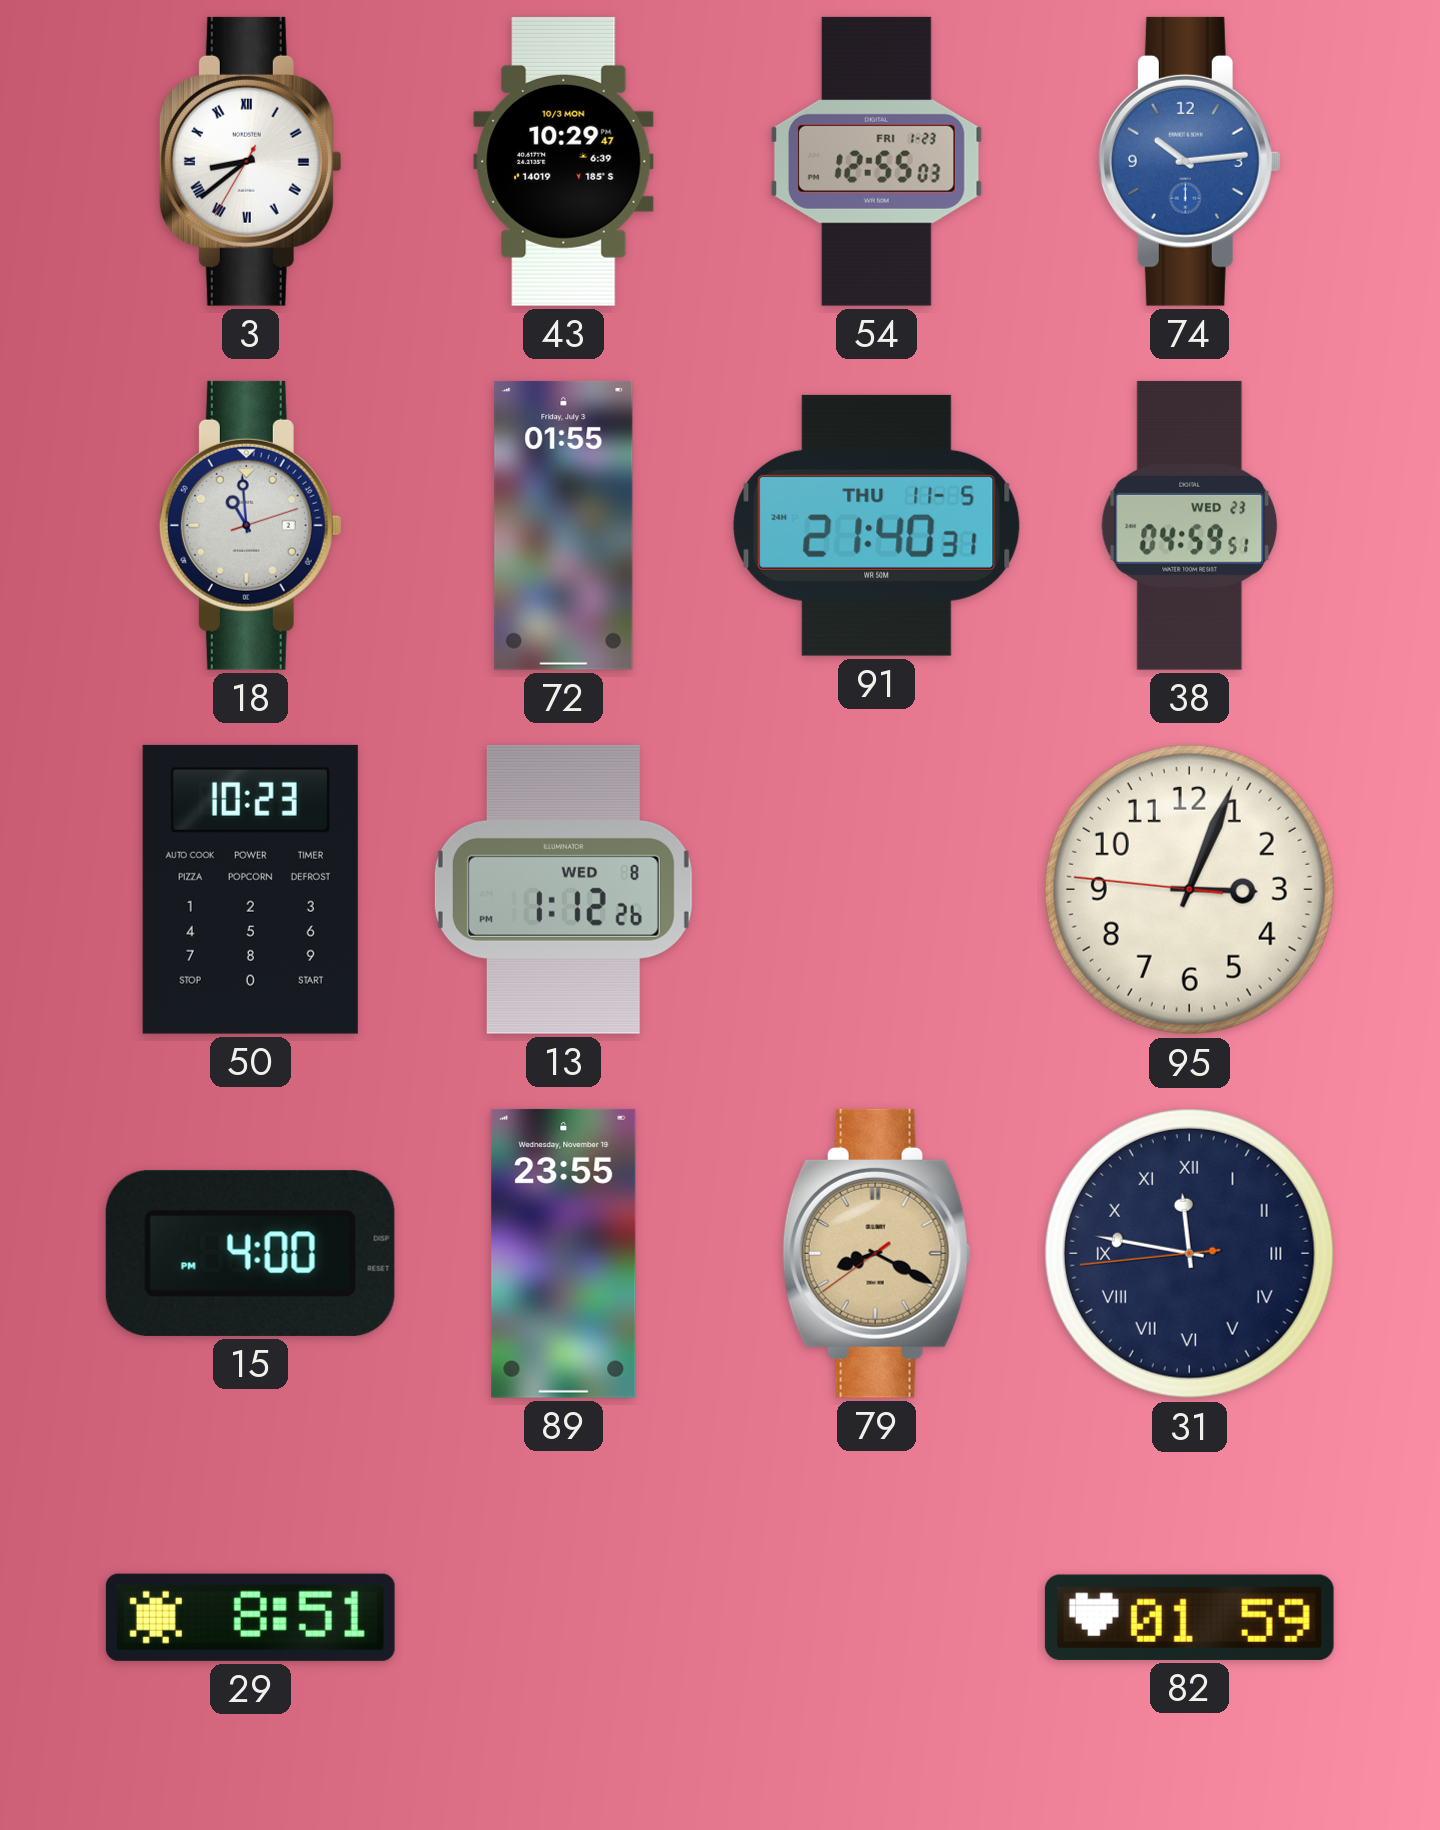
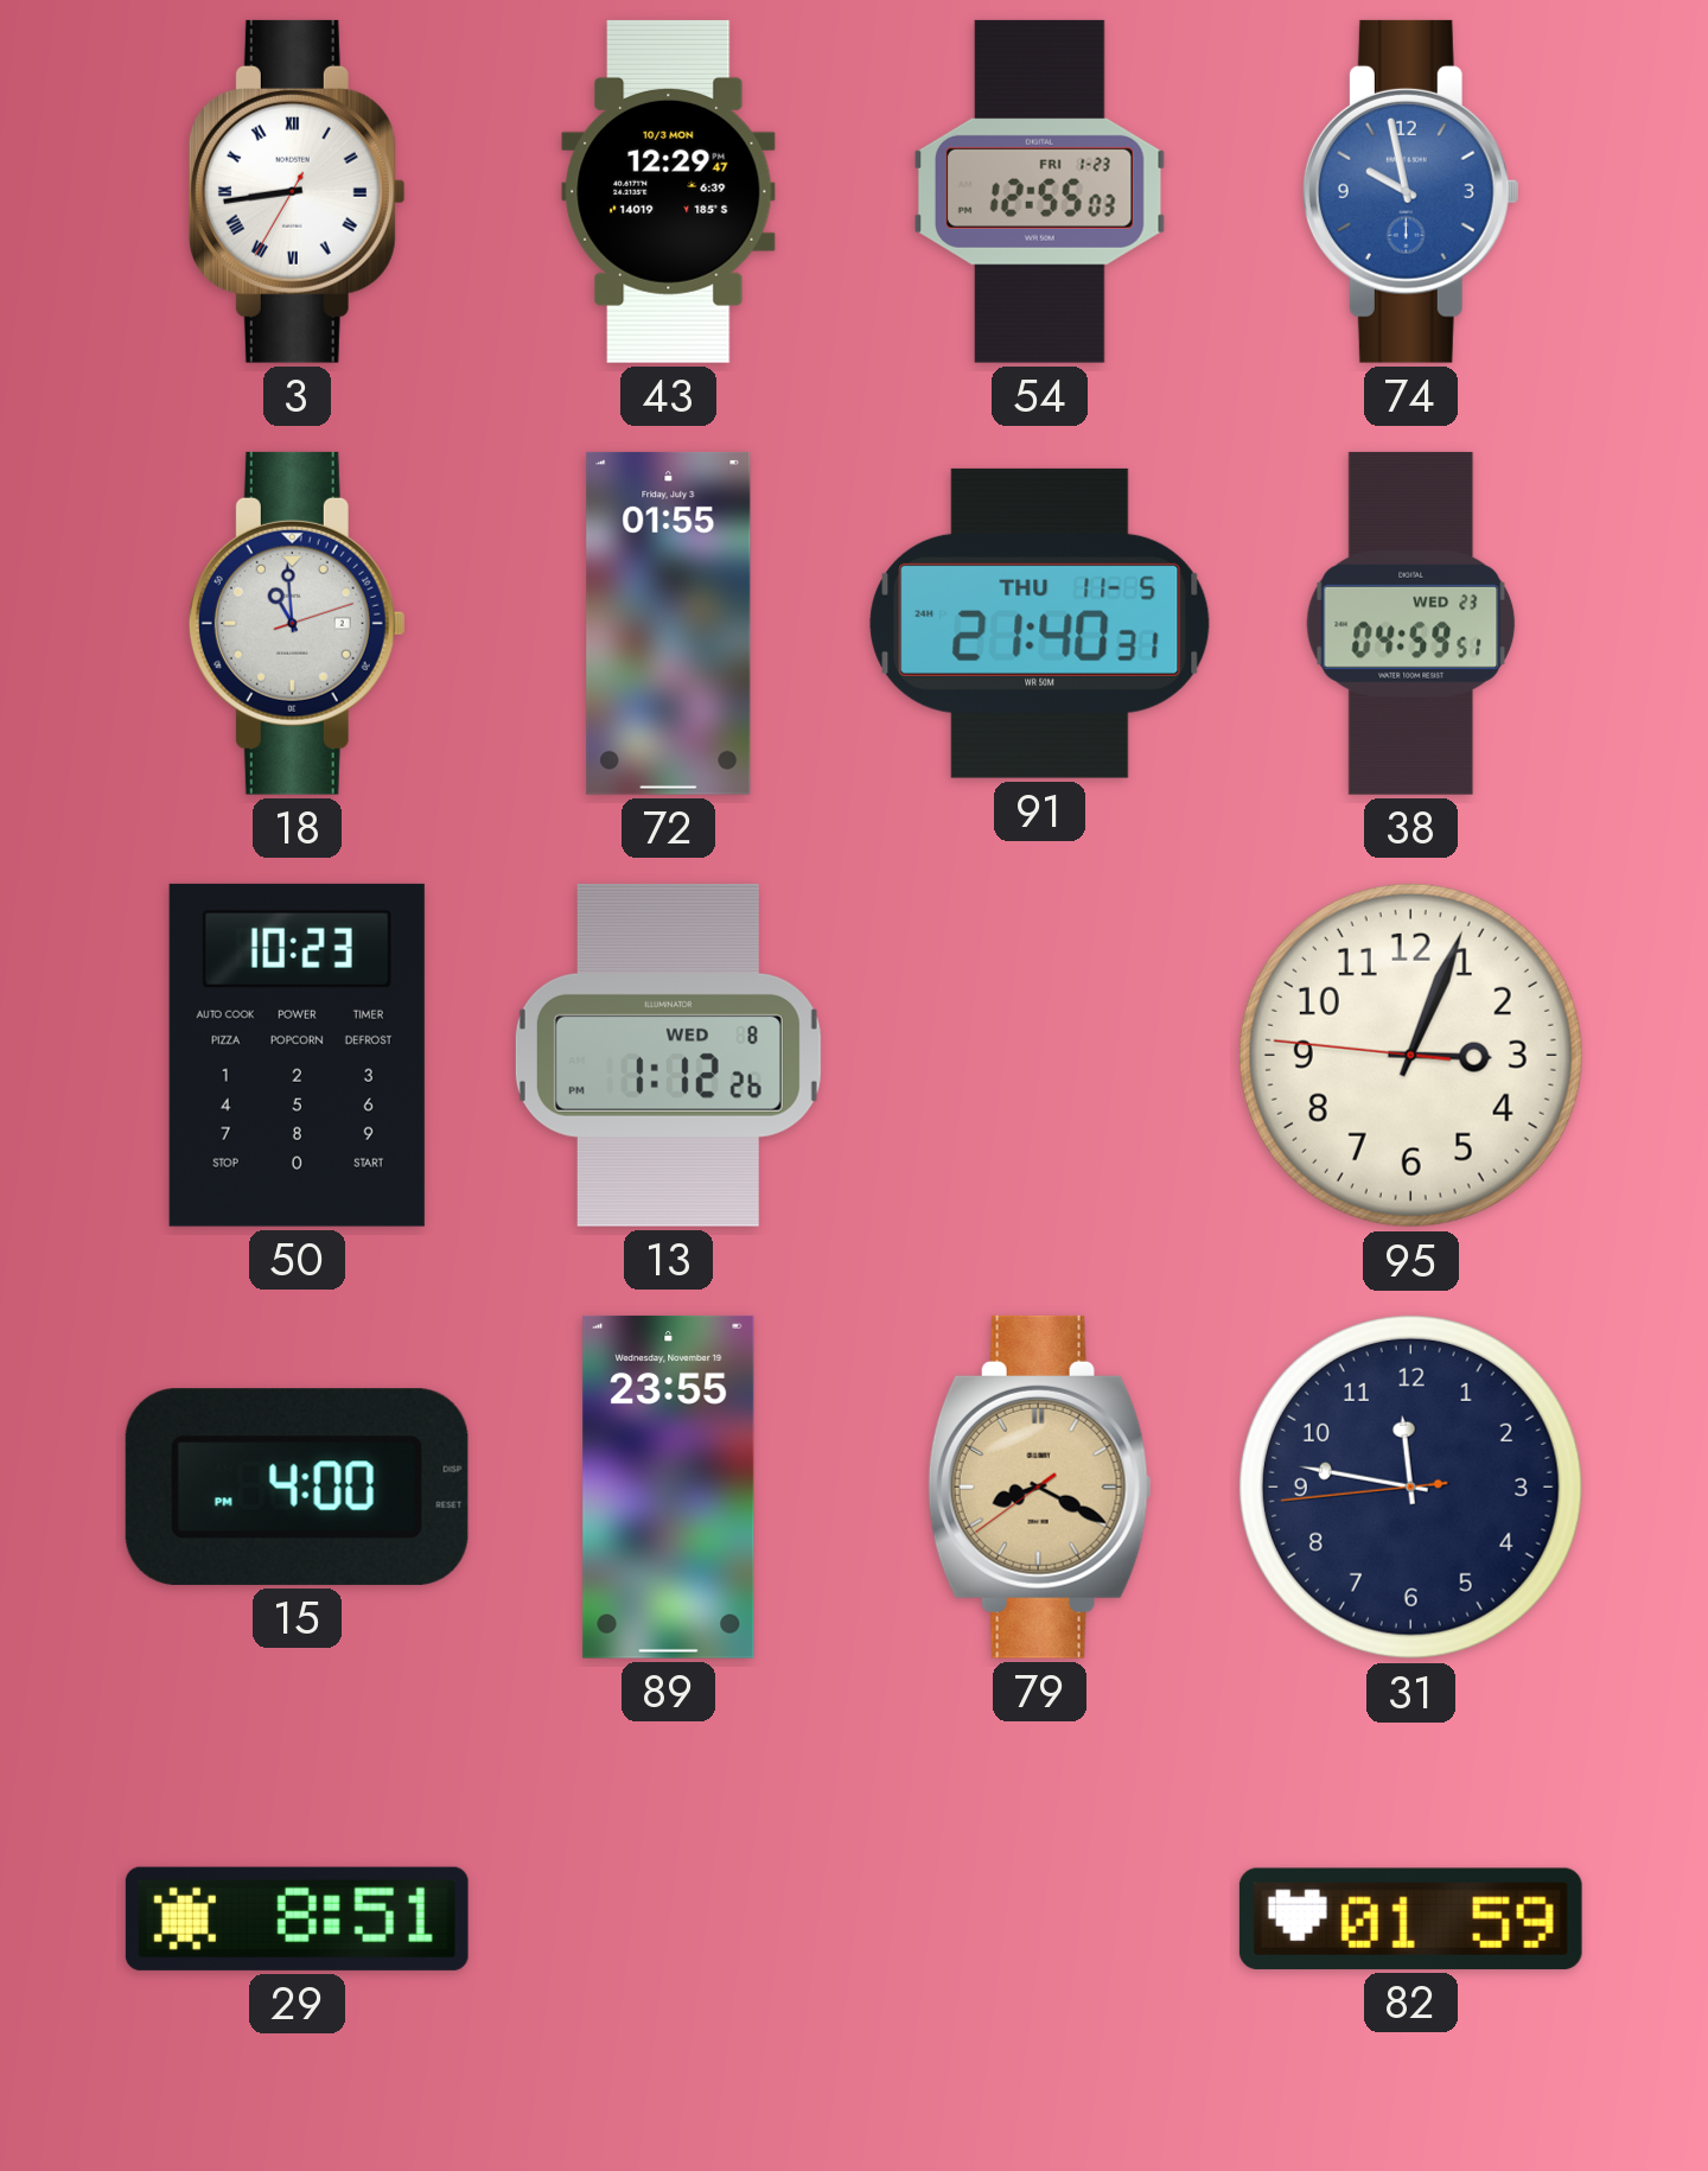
3: 8:38 -> 8:43
43: 10:29 -> 12:29
74: 10:14 -> 9:58
31 numerals: Roman -> Arabic
